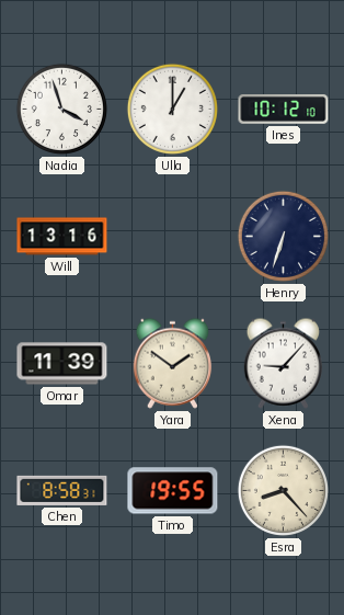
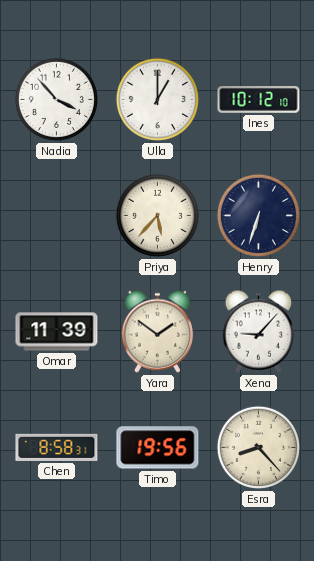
Nadia: 3:57 -> 3:53
Will: 13:16 -> none
Priya: none -> 5:37
Timo: 19:55 -> 19:56
